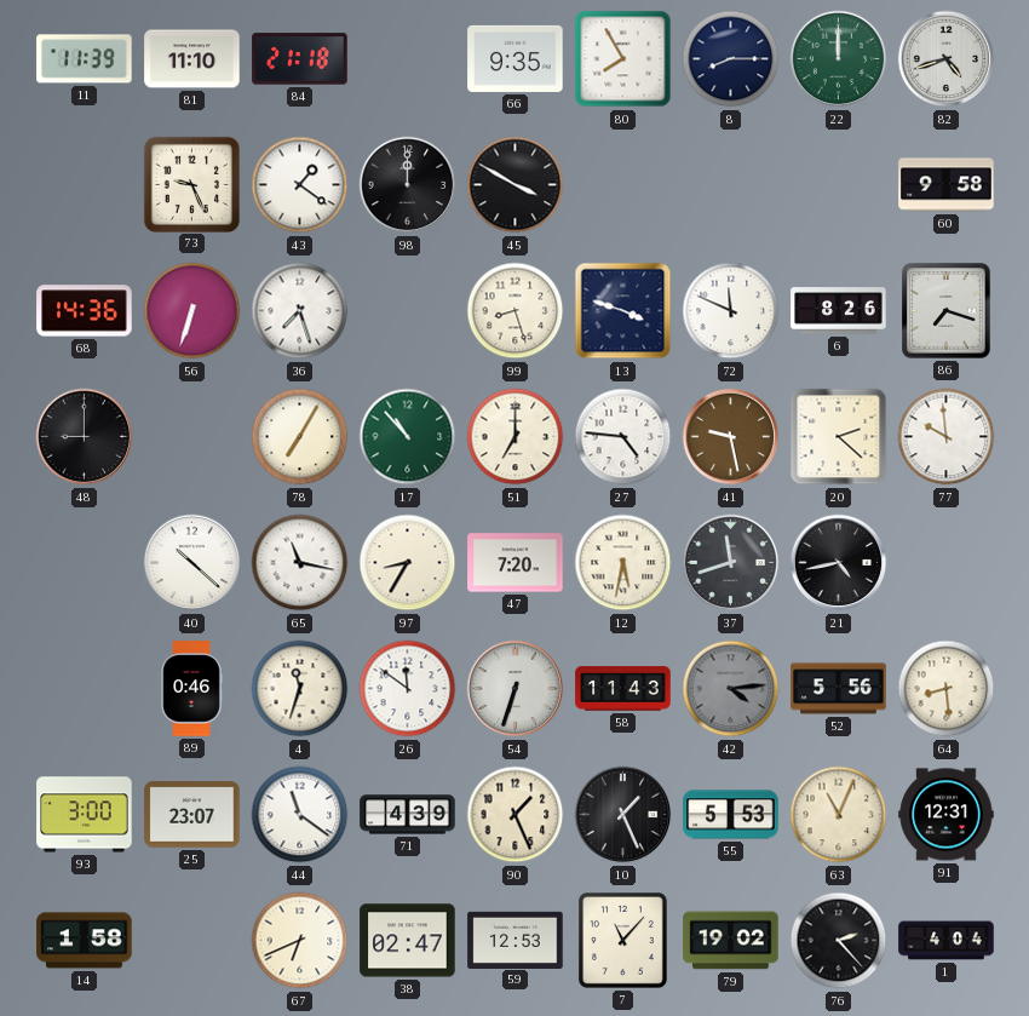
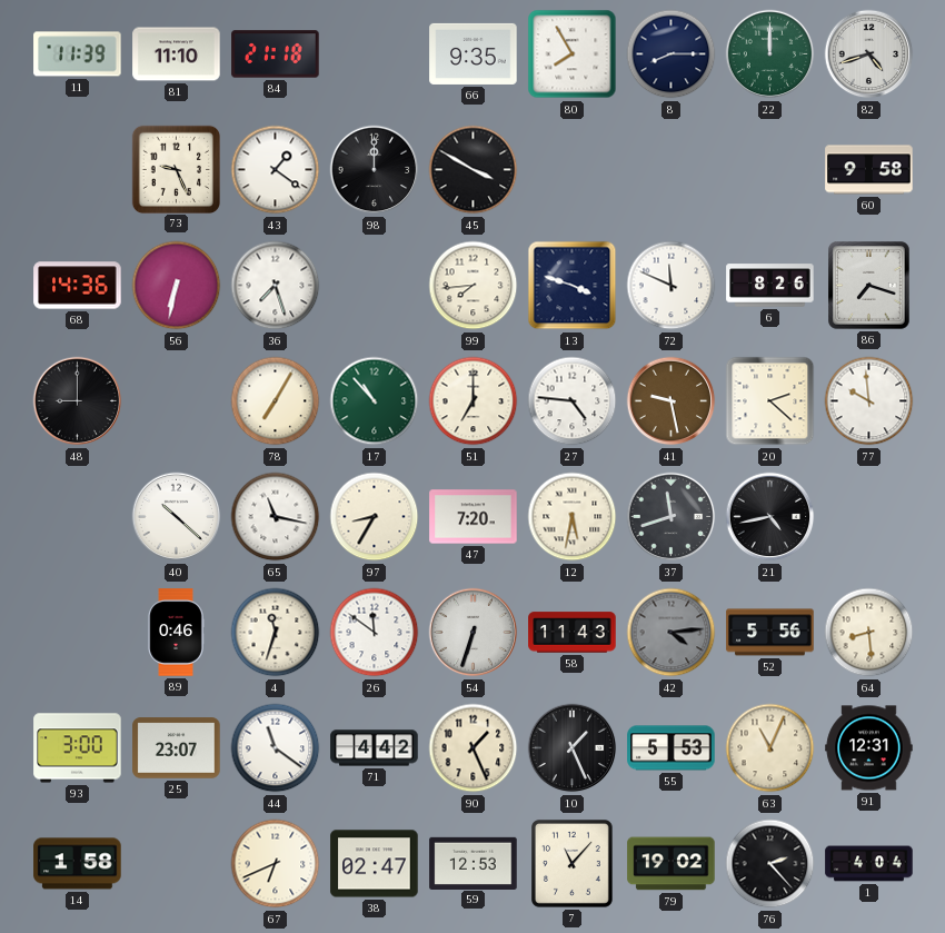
56: 6:33 -> 6:32
99: 8:27 -> 7:44
71: 4:39 -> 4:42
